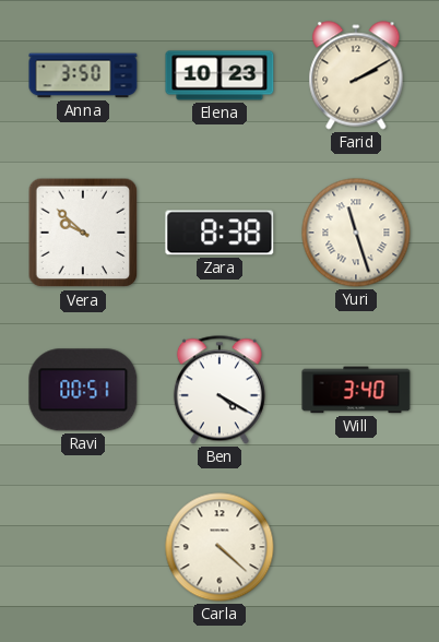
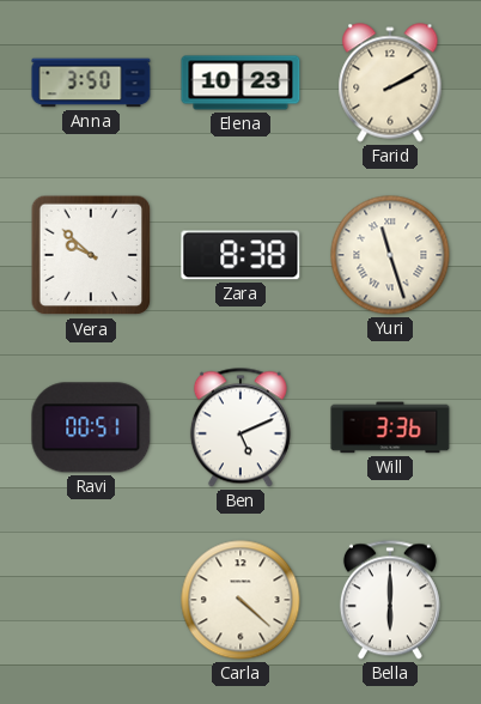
Ben: 4:20 -> 5:11
Will: 3:40 -> 3:36
Bella: none -> 6:00
